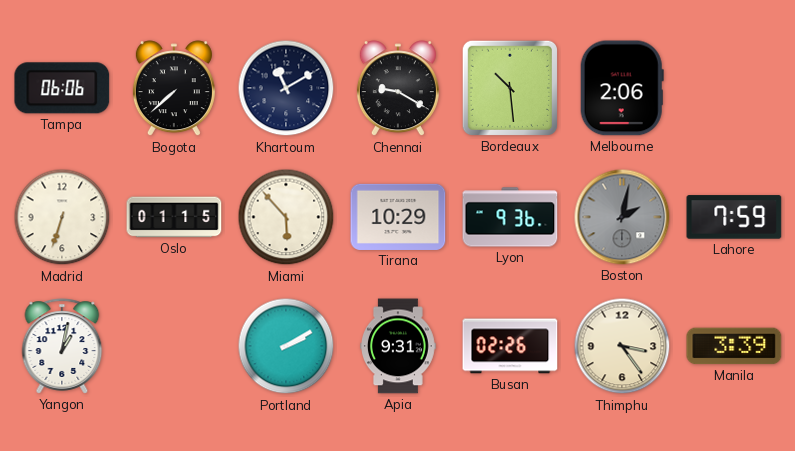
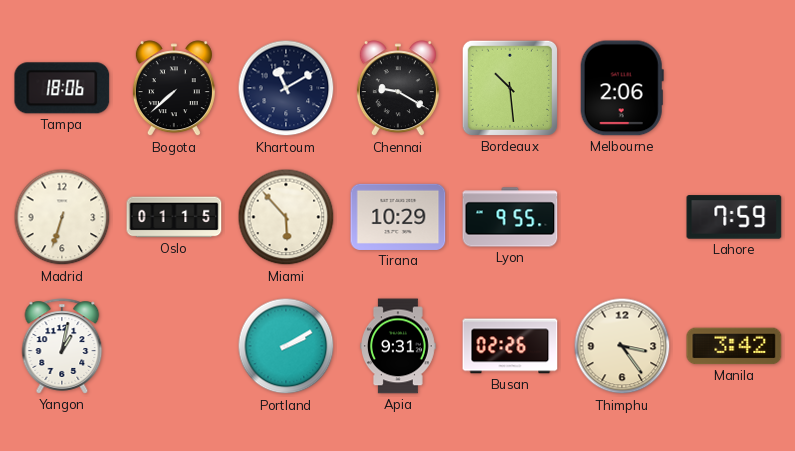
Tampa: 06:06 -> 18:06
Lyon: 9:36 -> 9:55
Boston: 2:02 -> none
Manila: 3:39 -> 3:42
